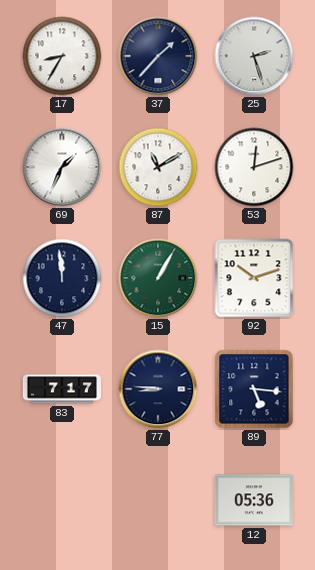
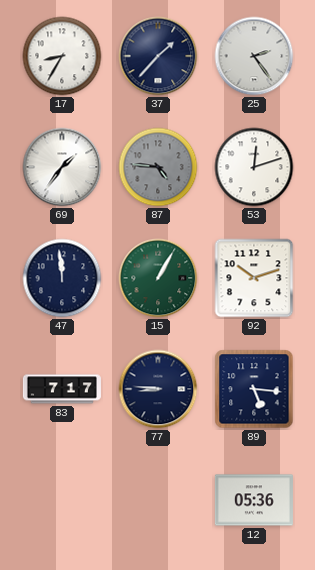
25: 2:27 -> 2:24
69: 1:34 -> 1:36
87: 11:10 -> 4:46
87 dial: white -> grey
